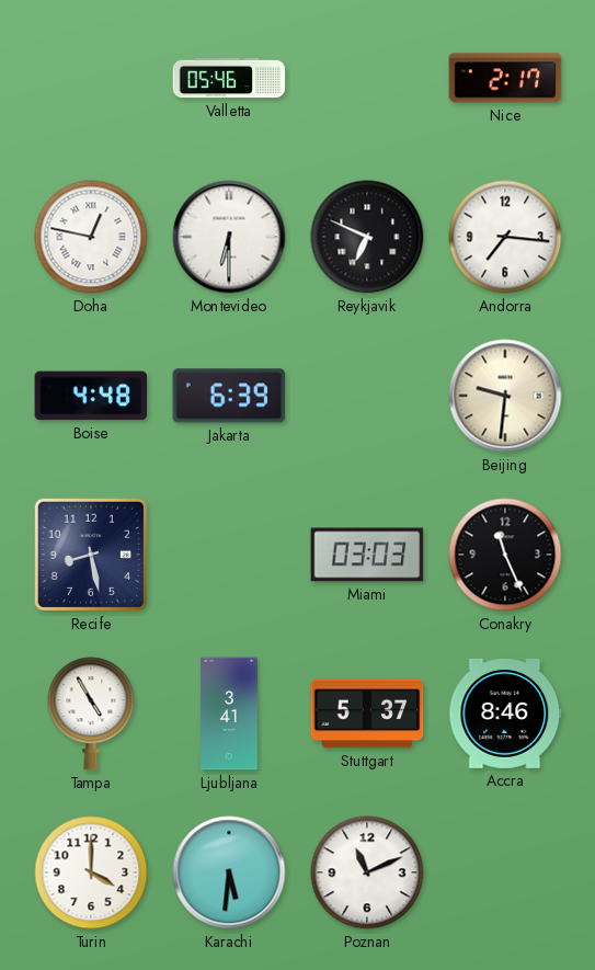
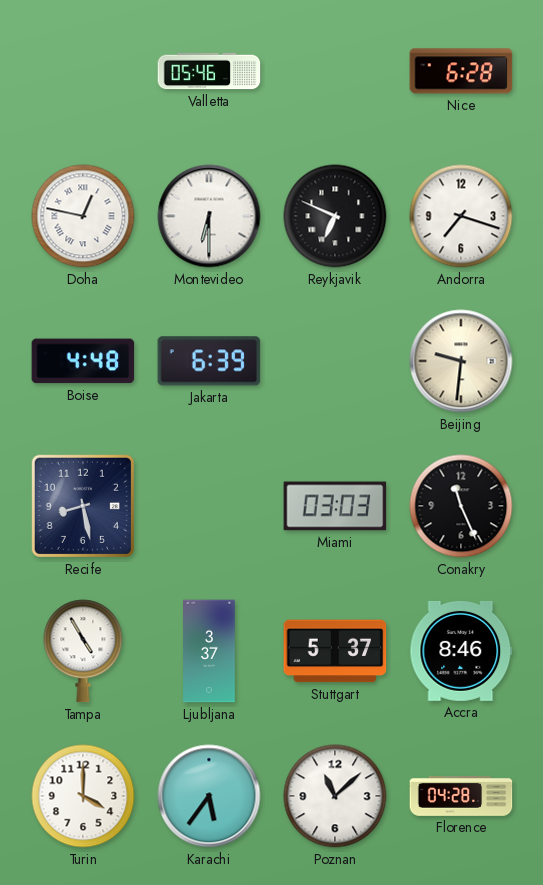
Nice: 2:17 -> 6:28
Andorra: 7:16 -> 7:18
Ljubljana: 3:41 -> 3:37
Karachi: 5:31 -> 5:36
Poznan: 11:11 -> 11:08
Florence: none -> 04:28
